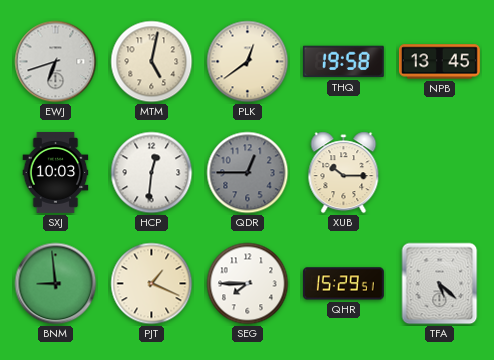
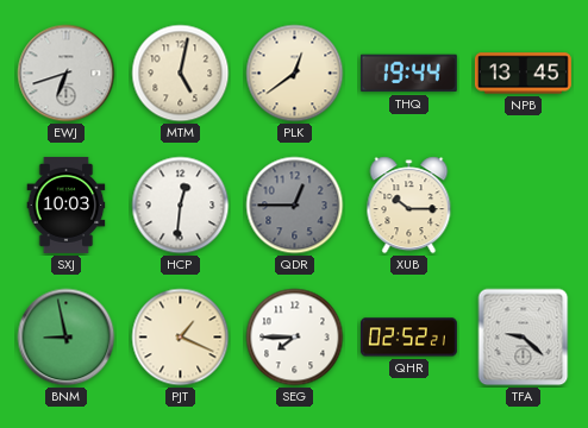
THQ: 19:58 -> 19:44
BNM: 8:59 -> 8:58
QHR: 15:29 -> 02:52
TFA: 5:22 -> 9:22
